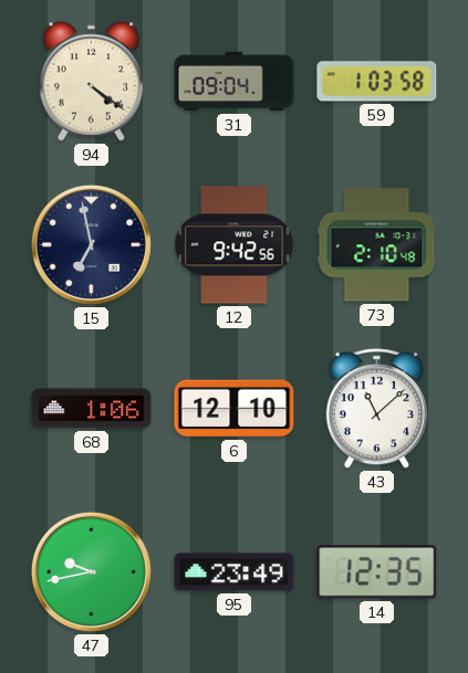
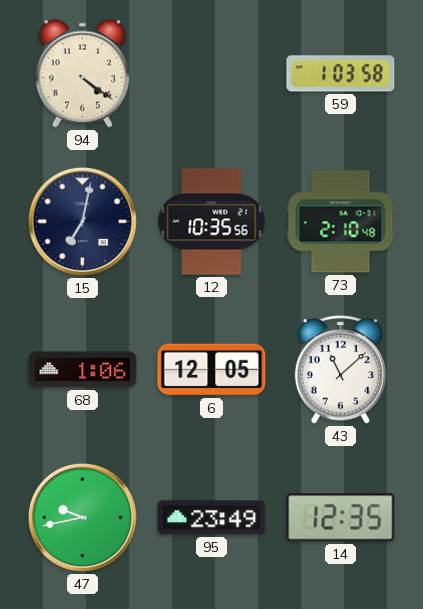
31: 09:04 -> none
15: 6:58 -> 7:02
12: 9:42 -> 10:35
6: 12:10 -> 12:05
